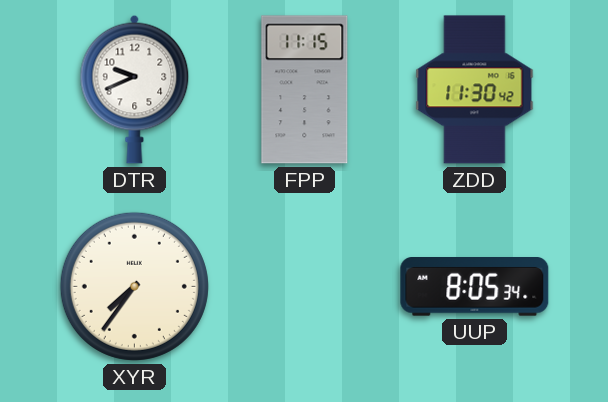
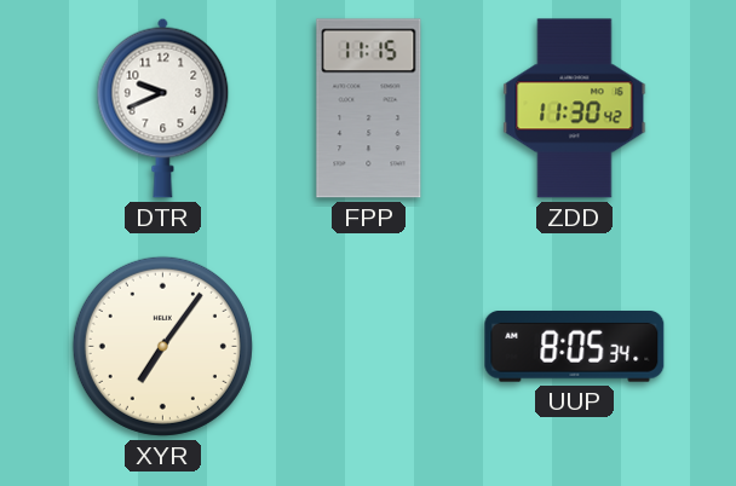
XYR: 7:36 -> 7:06
